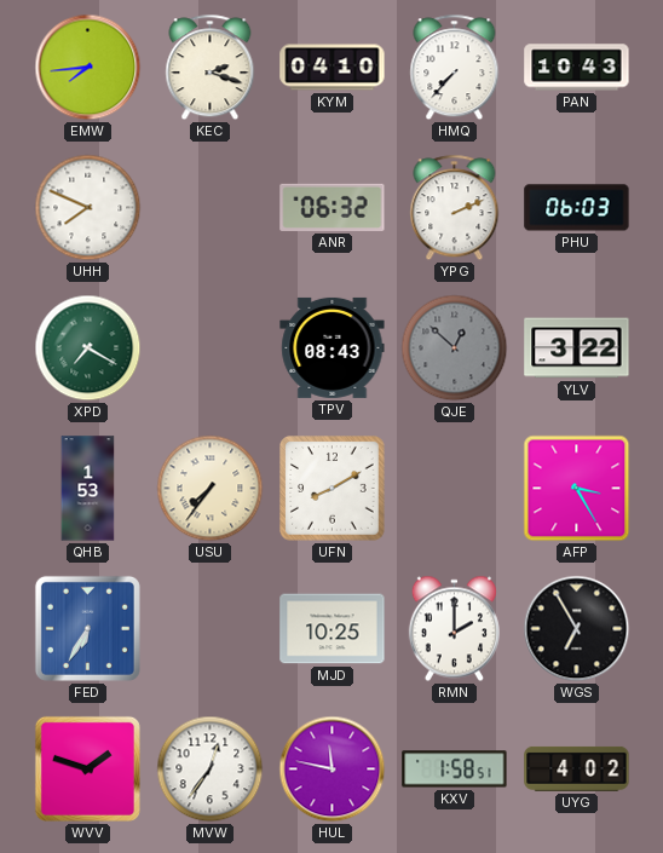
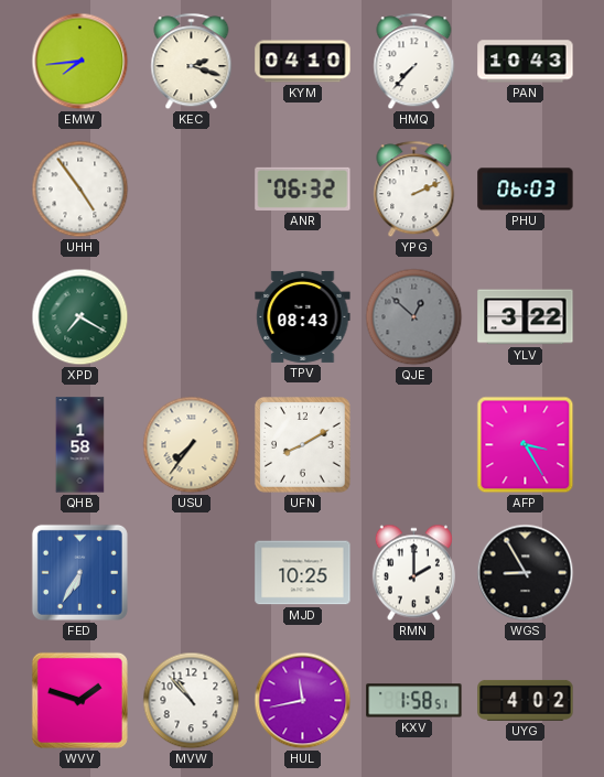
UHH: 7:49 -> 4:54
QHB: 1:53 -> 1:58
WGS: 6:55 -> 8:55
MVW: 12:36 -> 10:53
HUL: 11:47 -> 11:43
